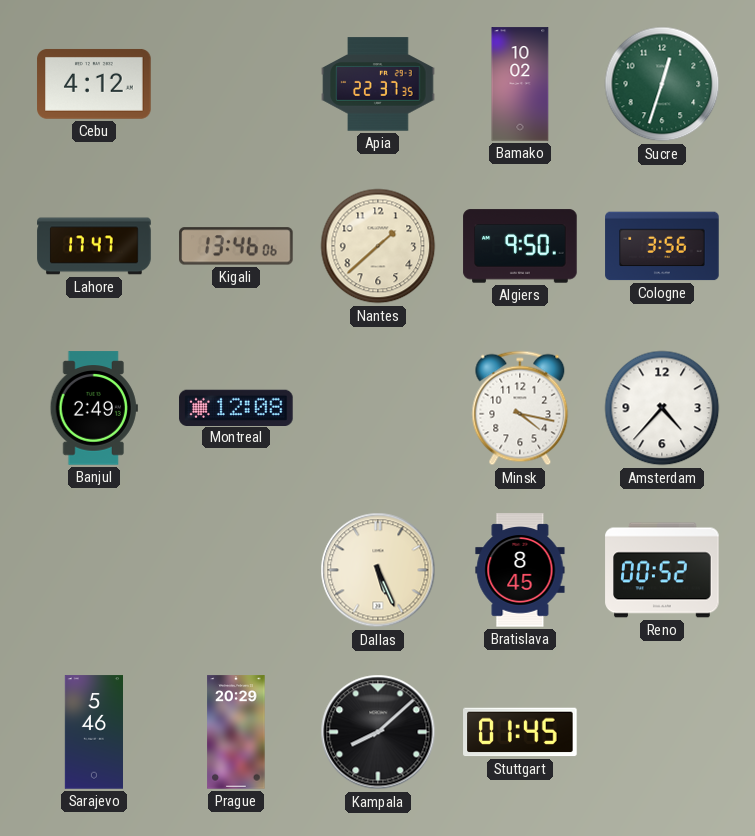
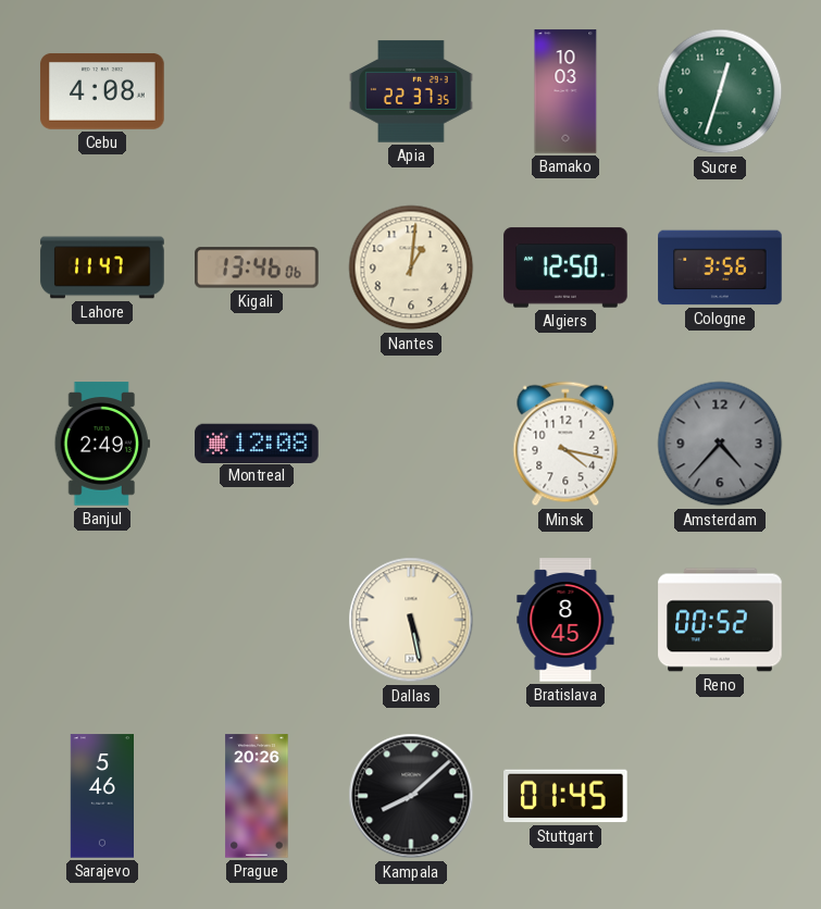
Cebu: 4:12 -> 4:08
Bamako: 10:02 -> 10:03
Lahore: 17:47 -> 11:47
Nantes: 1:38 -> 1:01
Algiers: 9:50 -> 12:50
Amsterdam dial: white -> grey
Dallas: 5:26 -> 5:28
Prague: 20:29 -> 20:26
